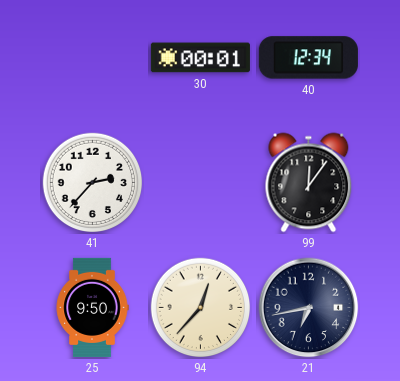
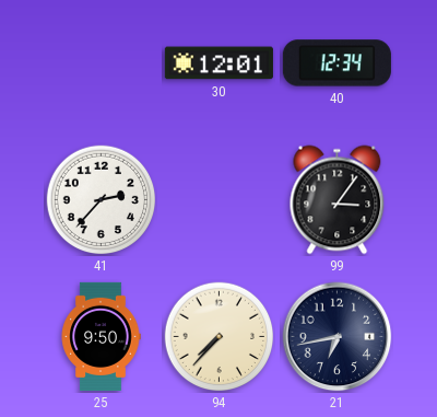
30: 00:01 -> 12:01
99: 12:06 -> 3:06
94: 12:37 -> 7:37
